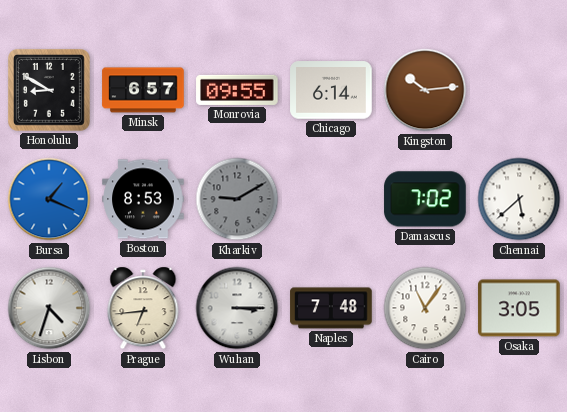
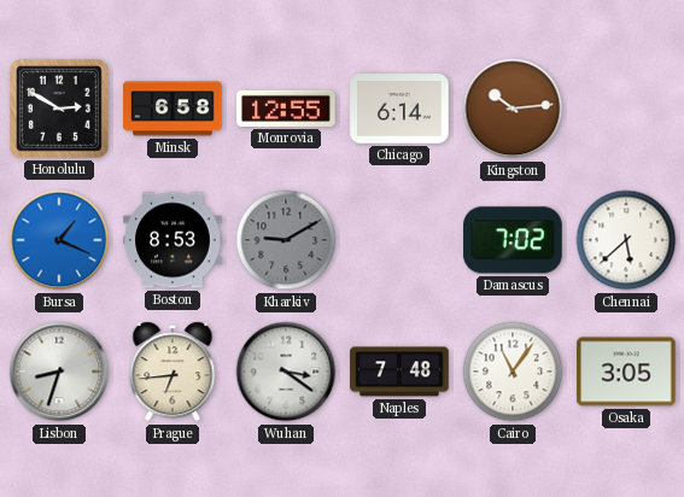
Honolulu: 8:50 -> 2:50
Minsk: 6:57 -> 6:58
Monrovia: 09:55 -> 12:55
Lisbon: 4:33 -> 8:33
Wuhan: 3:15 -> 3:21
